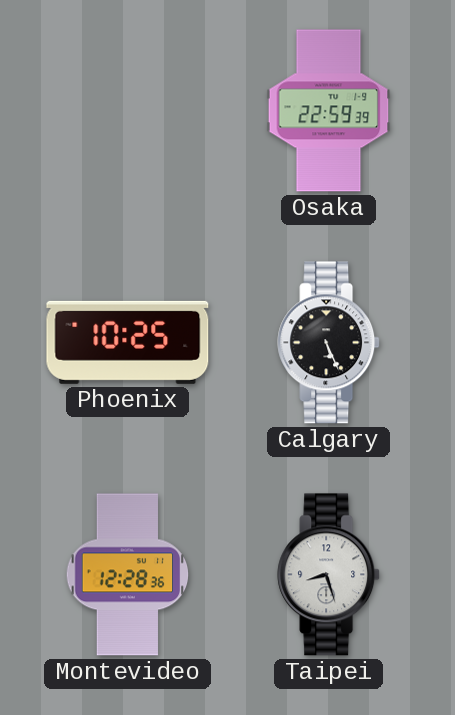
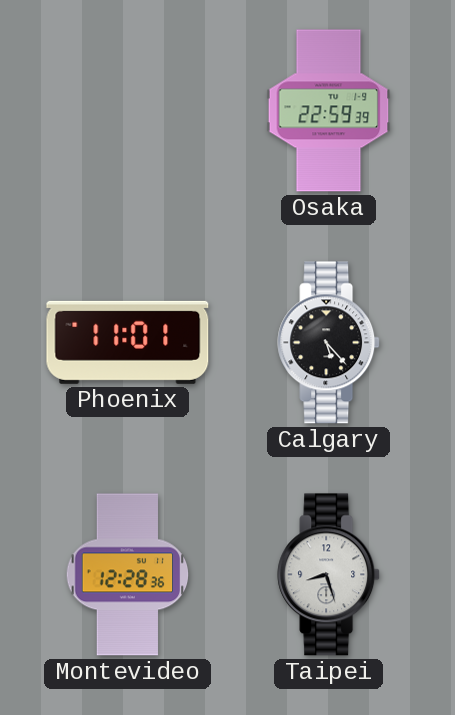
Phoenix: 10:25 -> 11:01
Calgary: 5:26 -> 5:23
